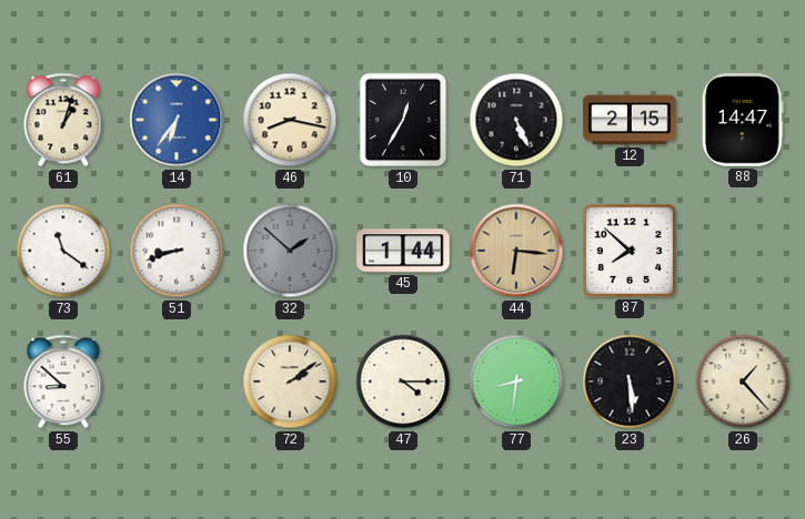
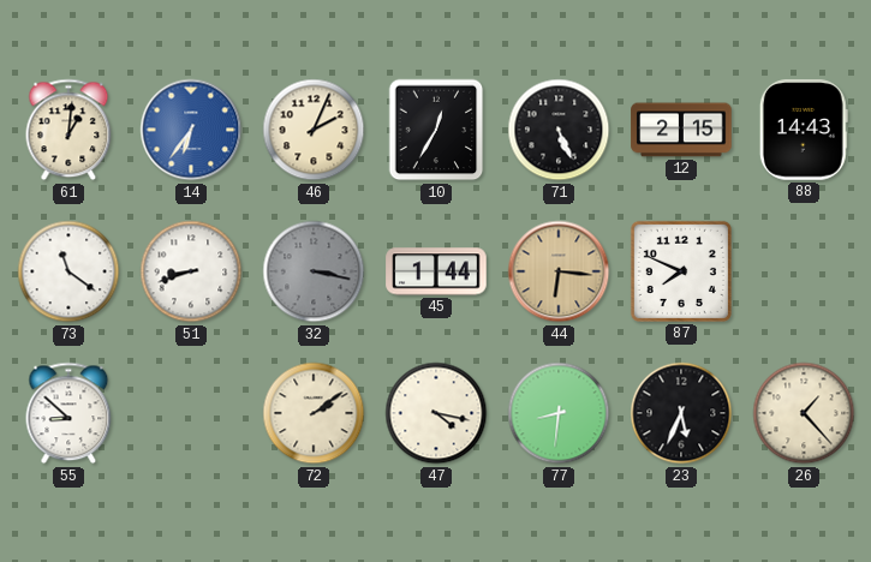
61: 1:03 -> 1:01
46: 8:17 -> 2:04
88: 14:47 -> 14:43
32: 1:52 -> 3:17
87: 7:52 -> 7:49
47: 4:15 -> 4:17
23: 5:29 -> 5:34
